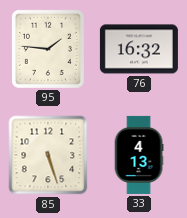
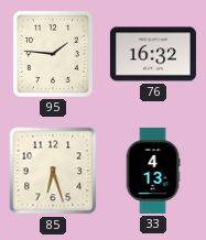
85: 5:27 -> 6:27
